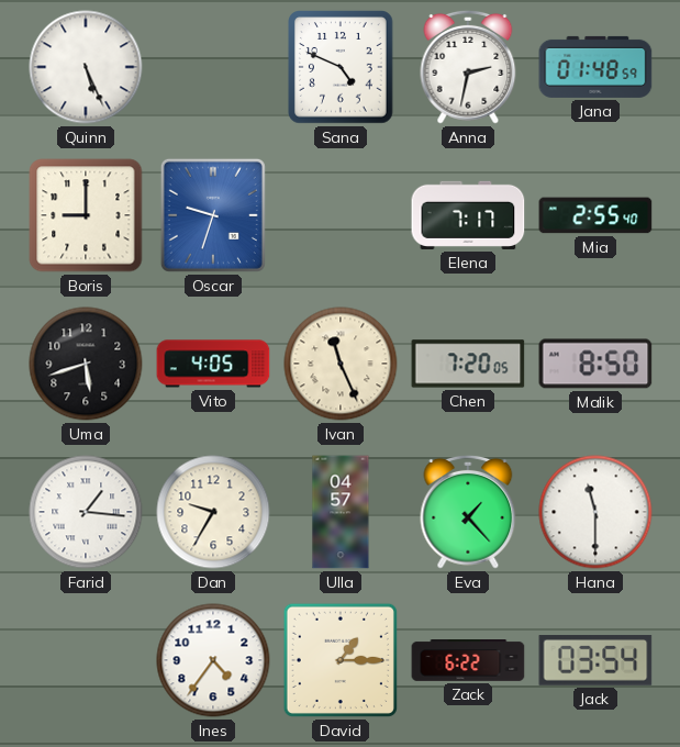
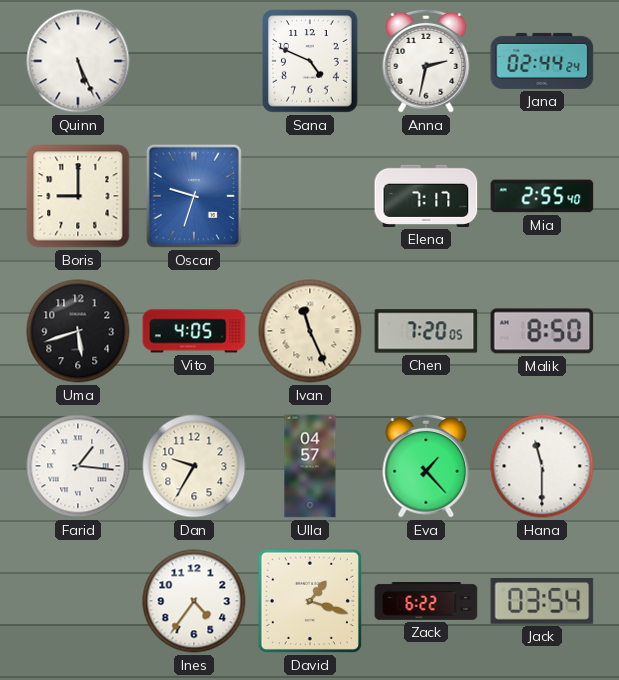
Jana: 01:48 -> 02:44
David: 1:15 -> 1:18
